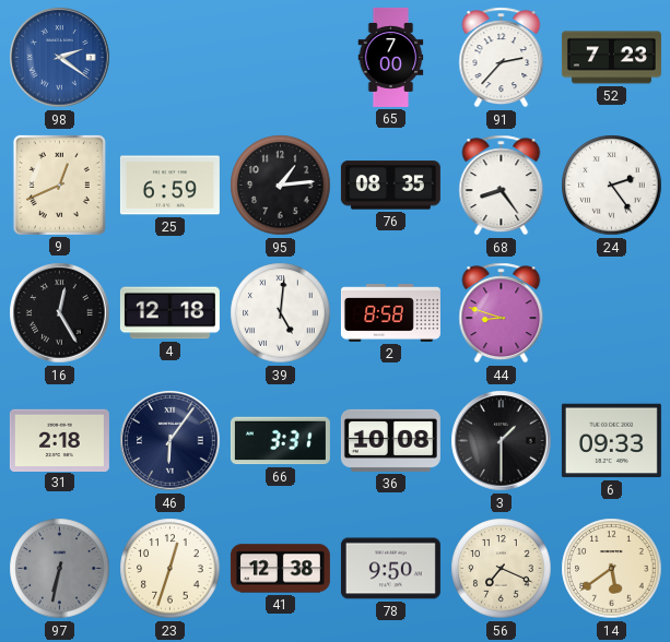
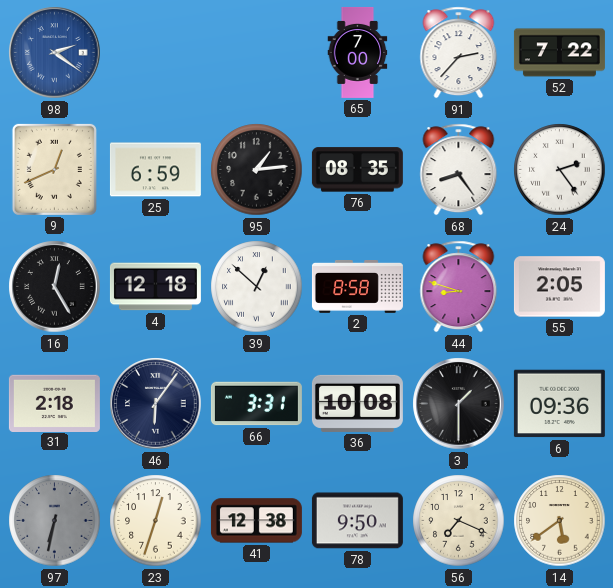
52: 7:23 -> 7:22
39: 5:01 -> 12:52
55: none -> 2:05
6: 09:33 -> 09:36
